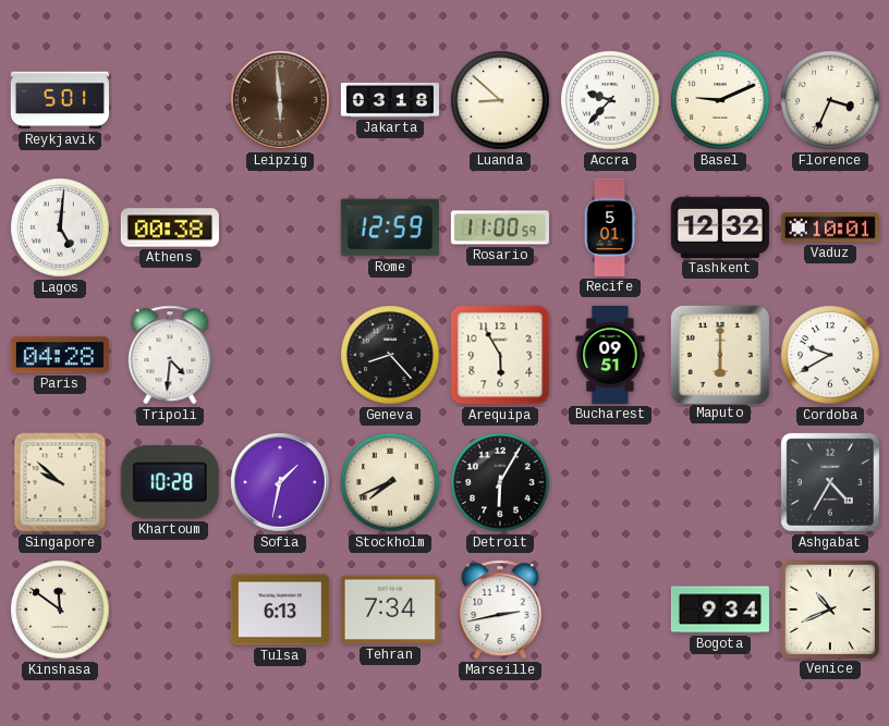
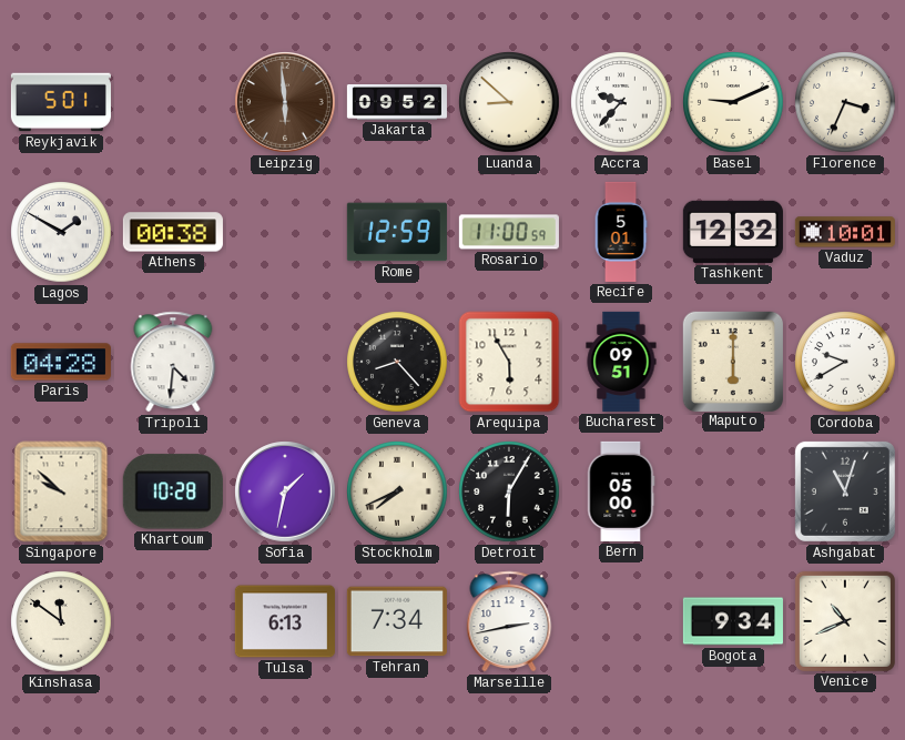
Jakarta: 03:18 -> 09:52
Lagos: 5:01 -> 1:50
Bern: none -> 05:00
Ashgabat: 4:35 -> 11:03
